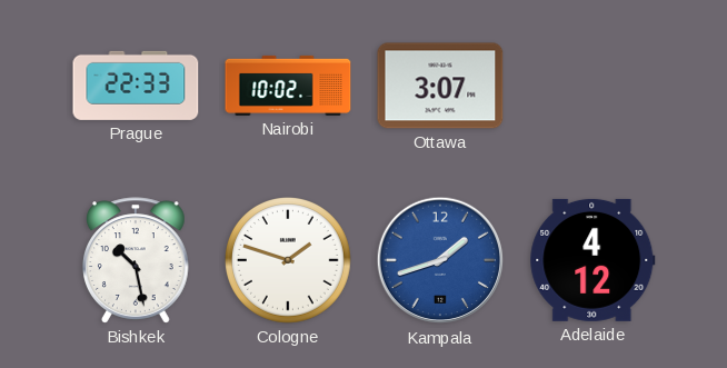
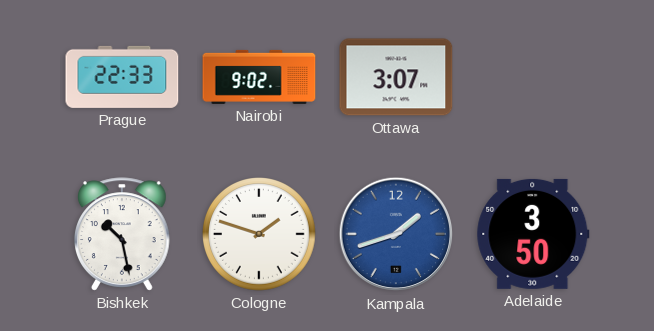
Nairobi: 10:02 -> 9:02
Adelaide: 4:12 -> 3:50
